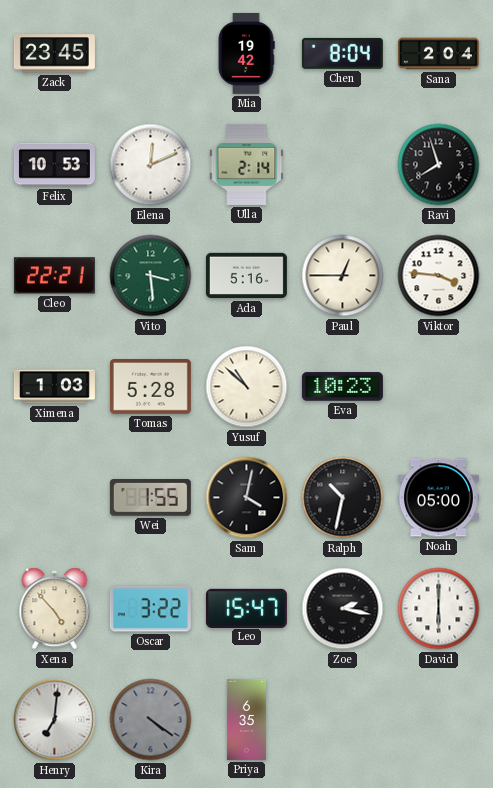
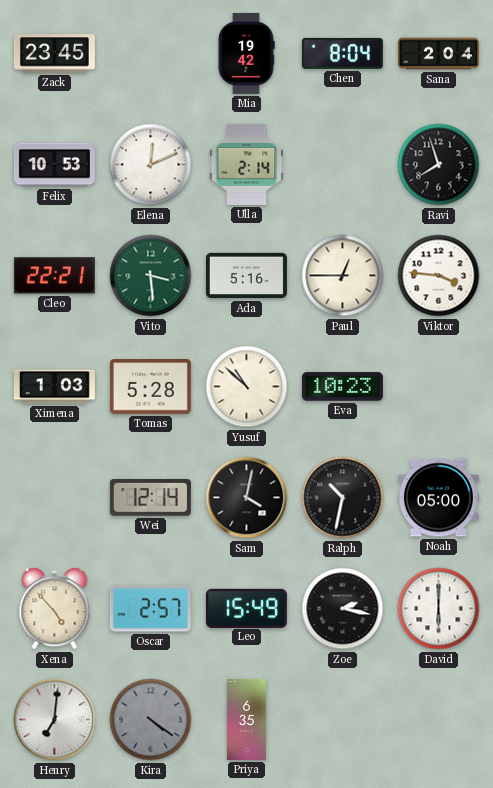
Wei: 1:55 -> 12:14
Oscar: 3:22 -> 2:57
Leo: 15:47 -> 15:49
